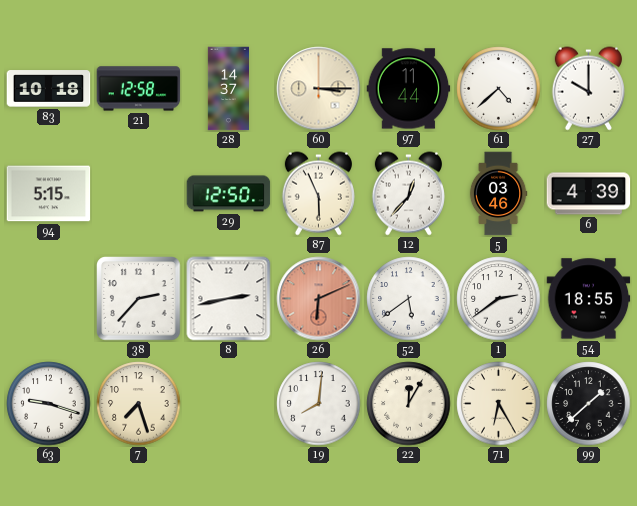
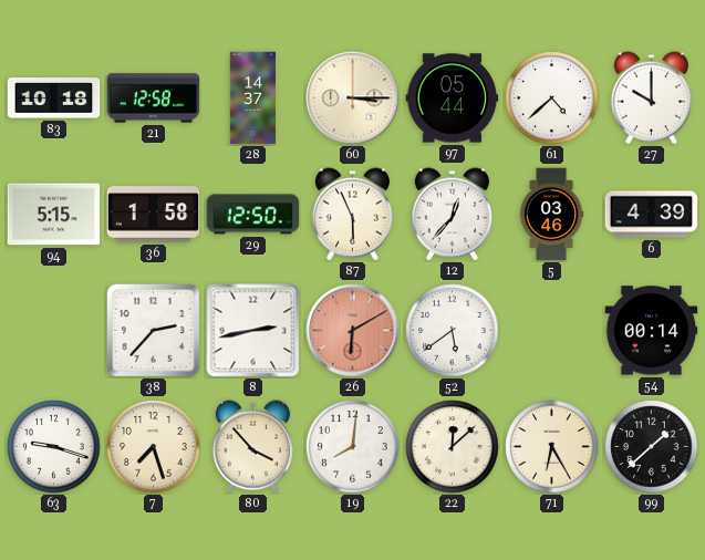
97: 11:44 -> 05:44
36: none -> 1:58
26: 6:11 -> 6:10
1: 2:39 -> none
54: 18:55 -> 00:14
80: none -> 3:53
22: 12:05 -> 12:08
